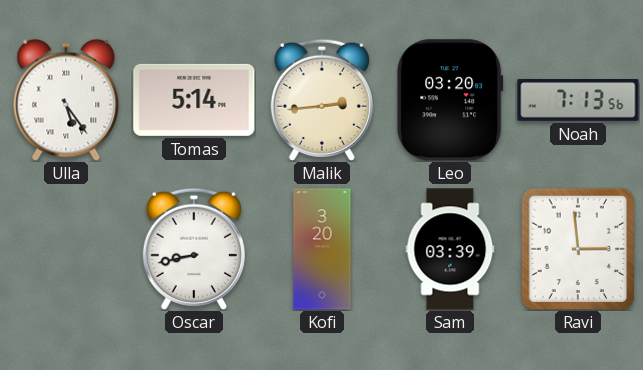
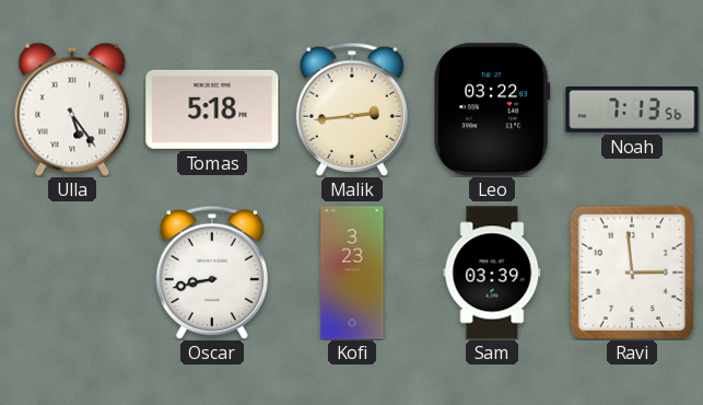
Tomas: 5:14 -> 5:18
Leo: 03:20 -> 03:22
Kofi: 3:20 -> 3:23
